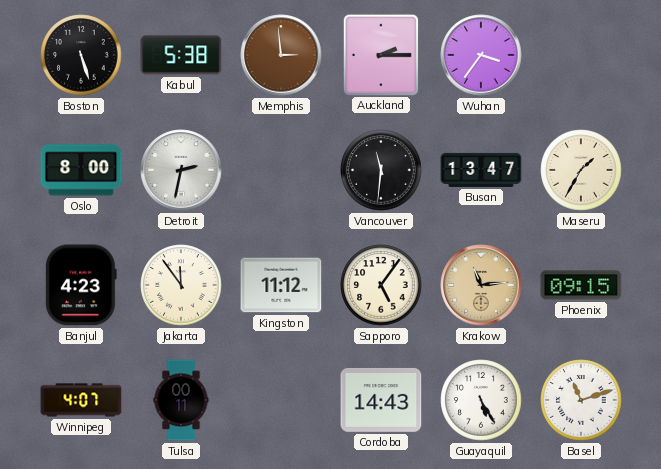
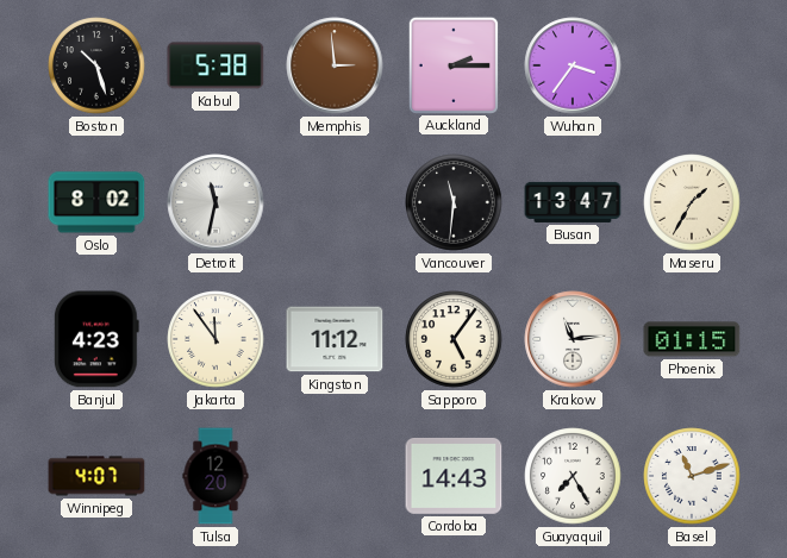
Boston: 5:27 -> 10:27
Oslo: 8:00 -> 8:02
Detroit: 2:32 -> 11:32
Krakow dial: champagne -> white
Phoenix: 09:15 -> 01:15
Tulsa: 00:11 -> 12:20
Guayaquil: 5:25 -> 7:25
